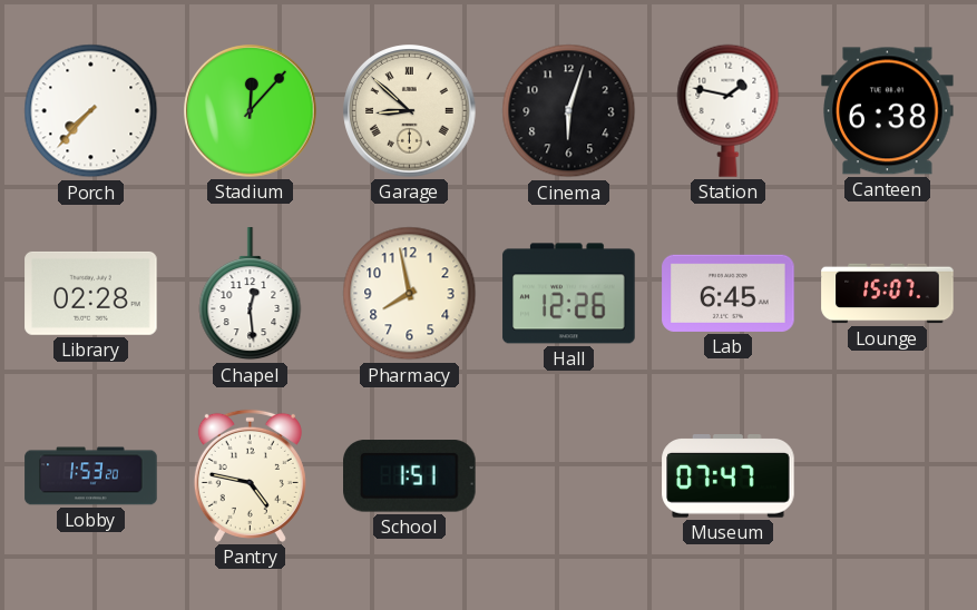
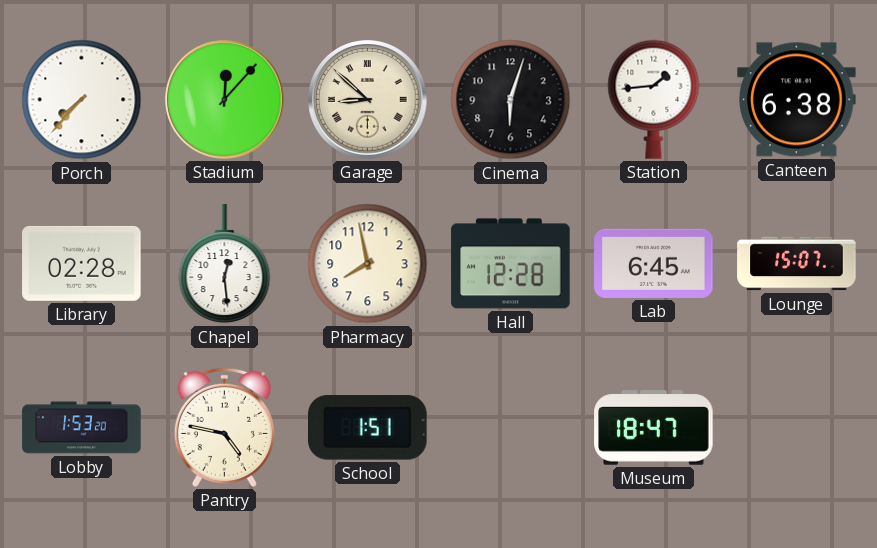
Station: 1:47 -> 1:44
Hall: 12:26 -> 12:28
Museum: 07:47 -> 18:47
